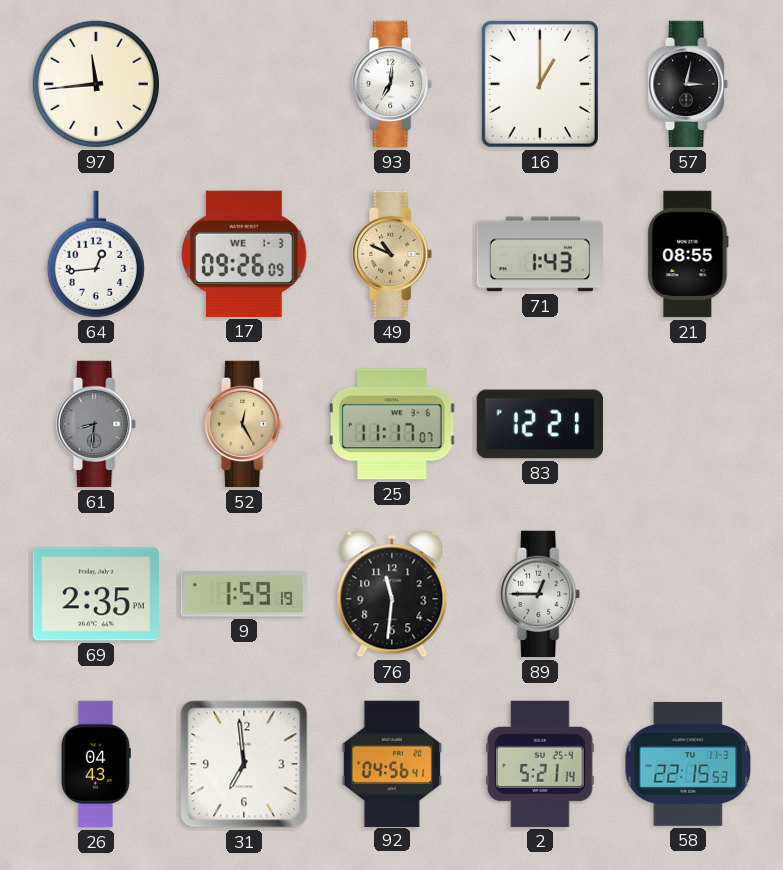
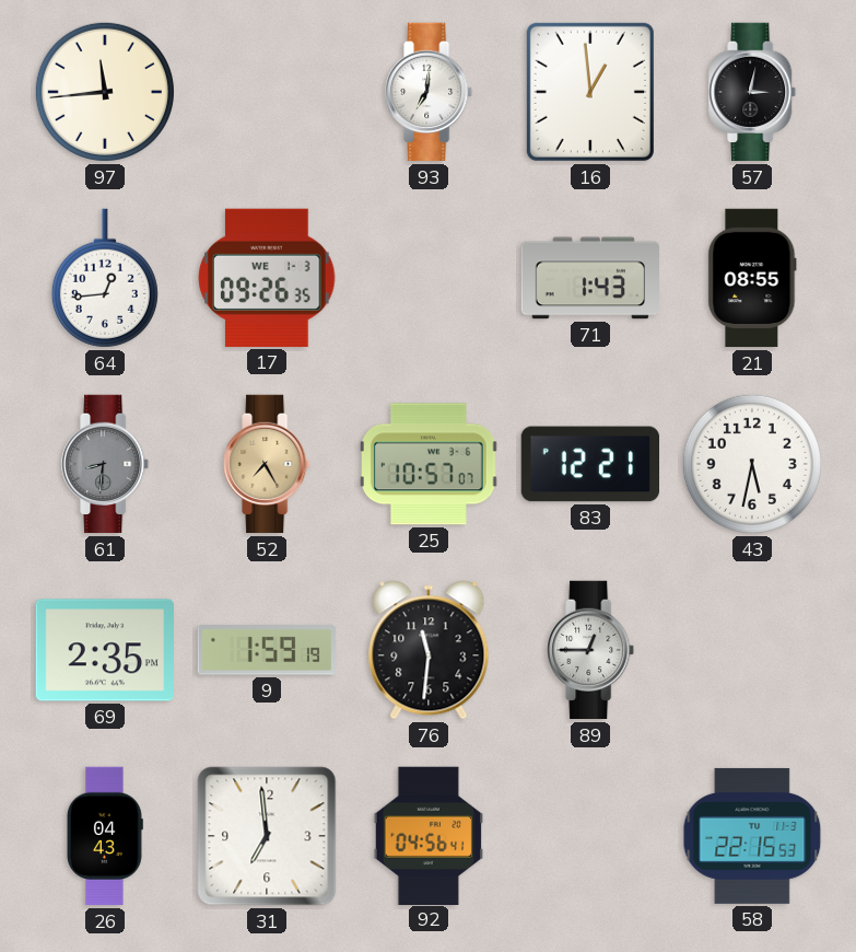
16: 1:00 -> 12:59
17: 09:26:09 -> 09:26:35
49: 10:49 -> none
52: 12:25 -> 7:25
25: 11:17 -> 10:57
43: none -> 5:32
2: 5:21 -> none
